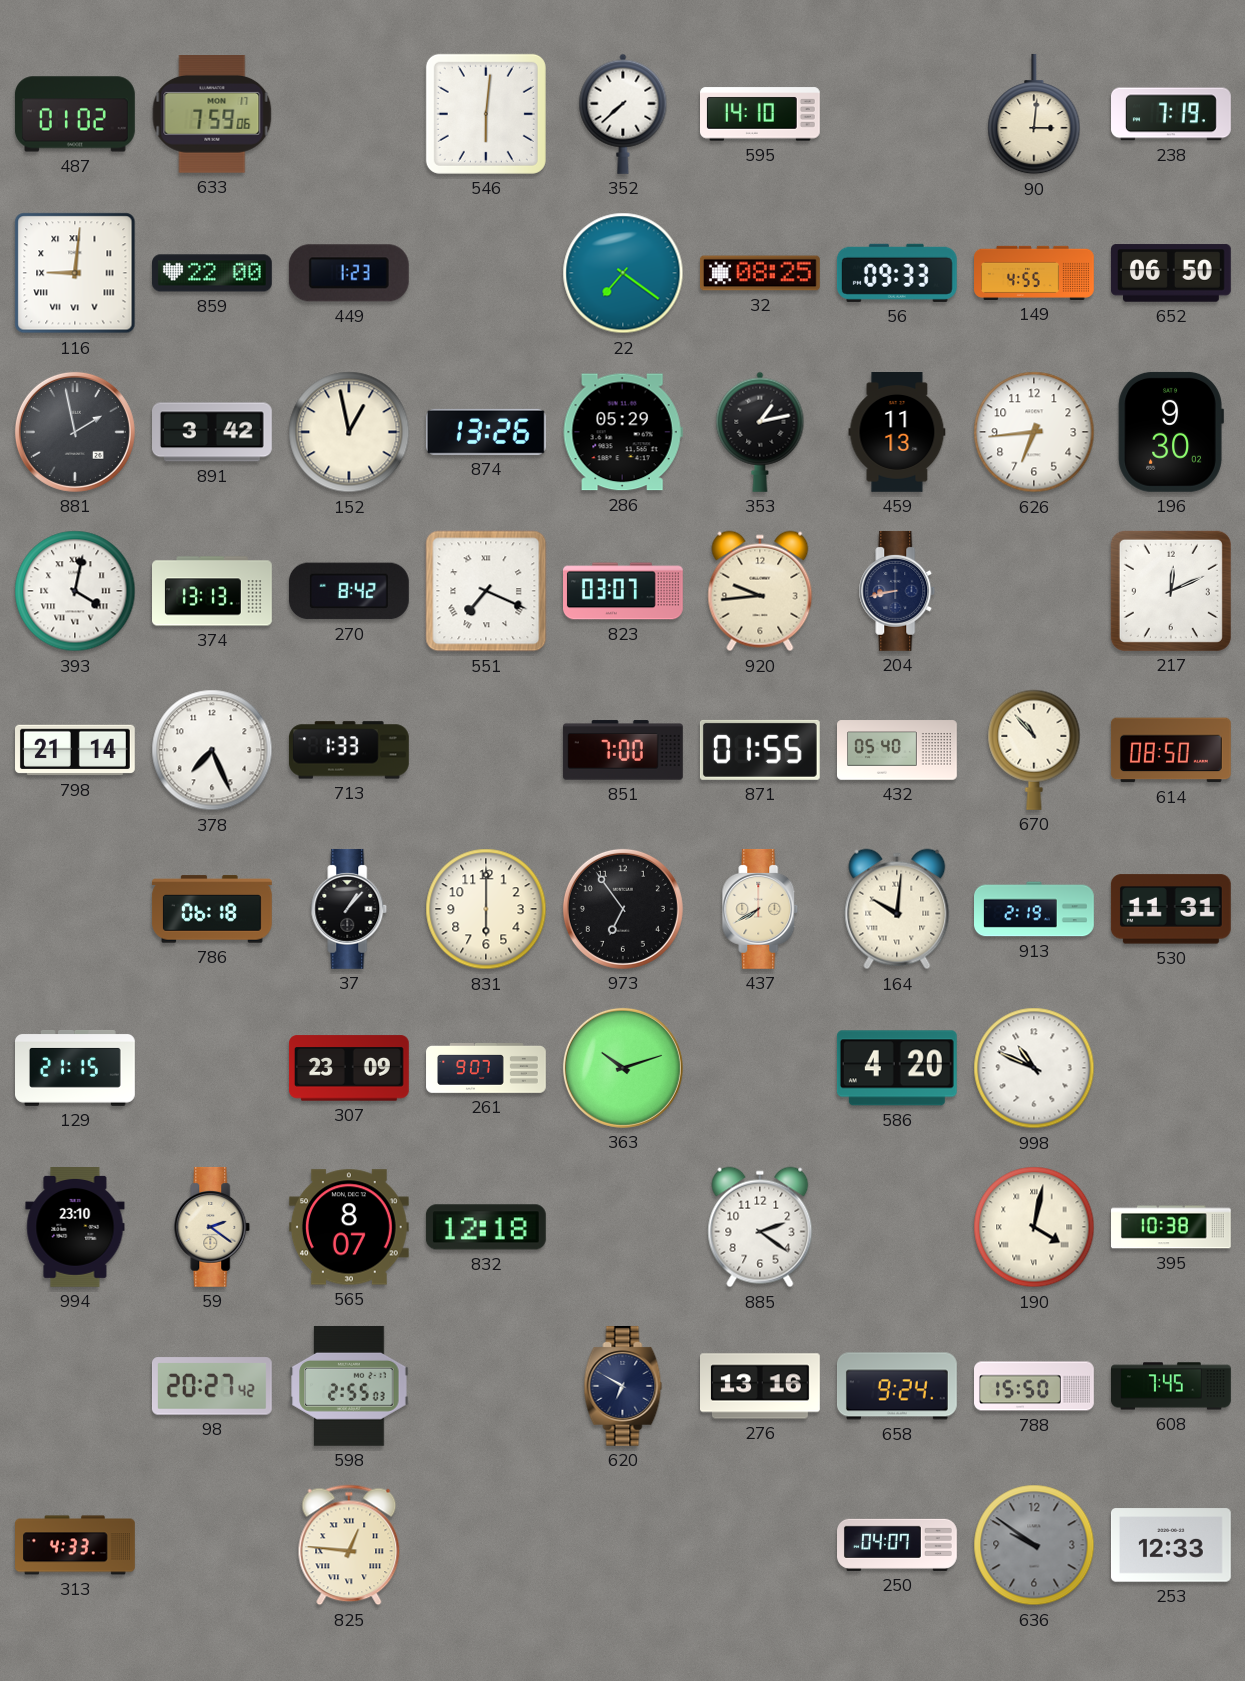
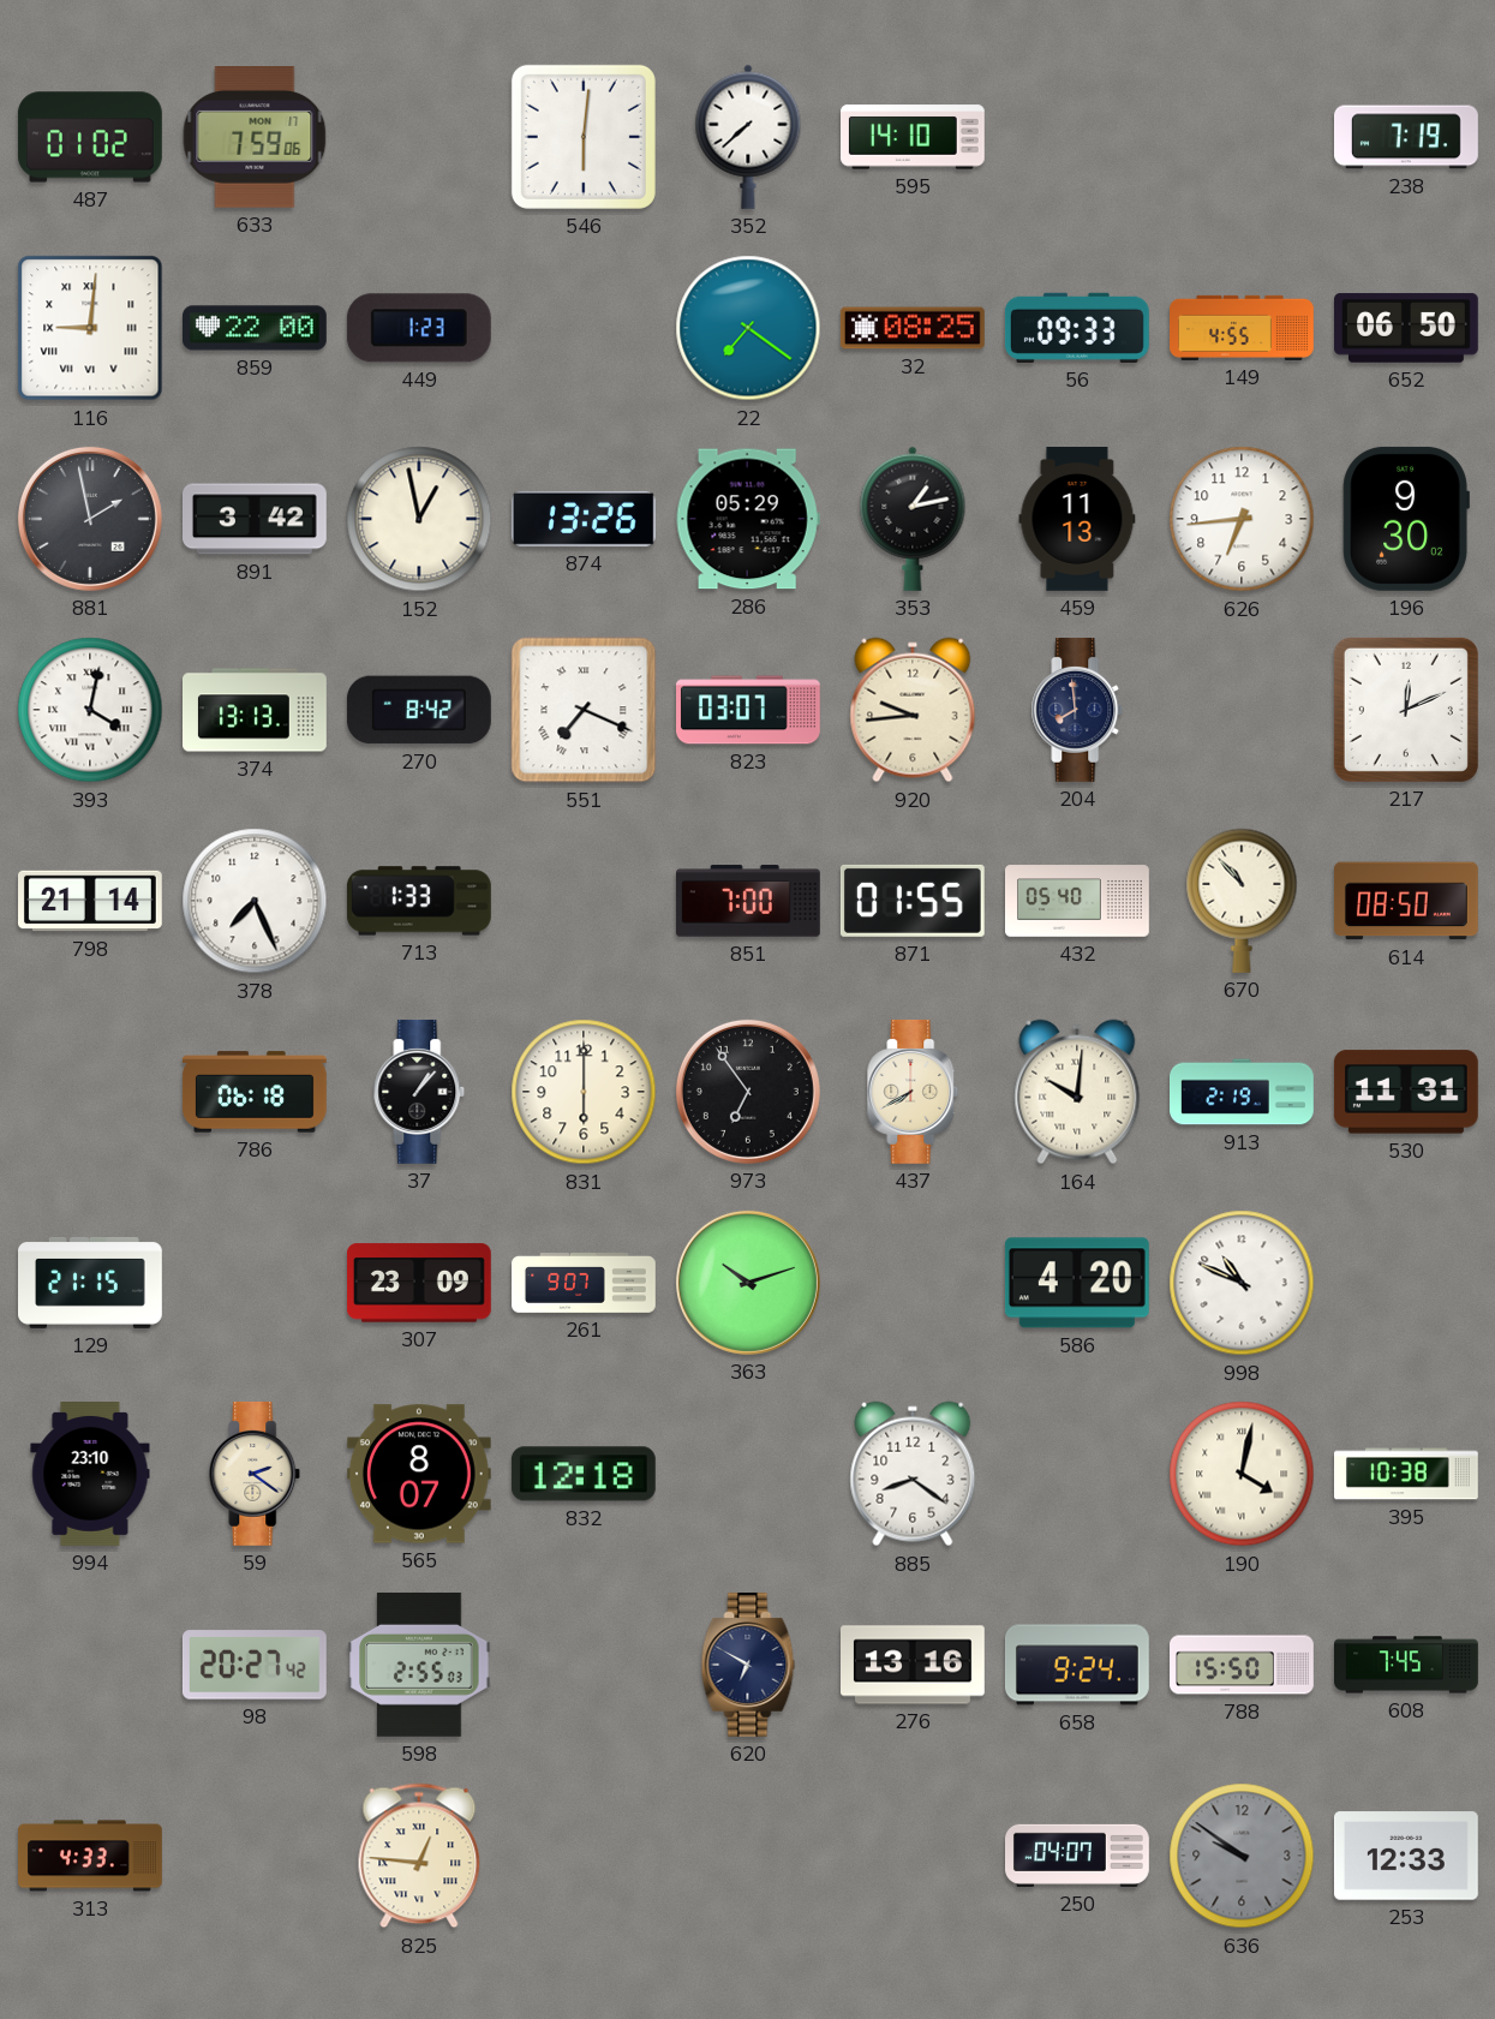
90: 3:01 -> none
204: 8:43 -> 7:59
885: 2:21 -> 8:21
